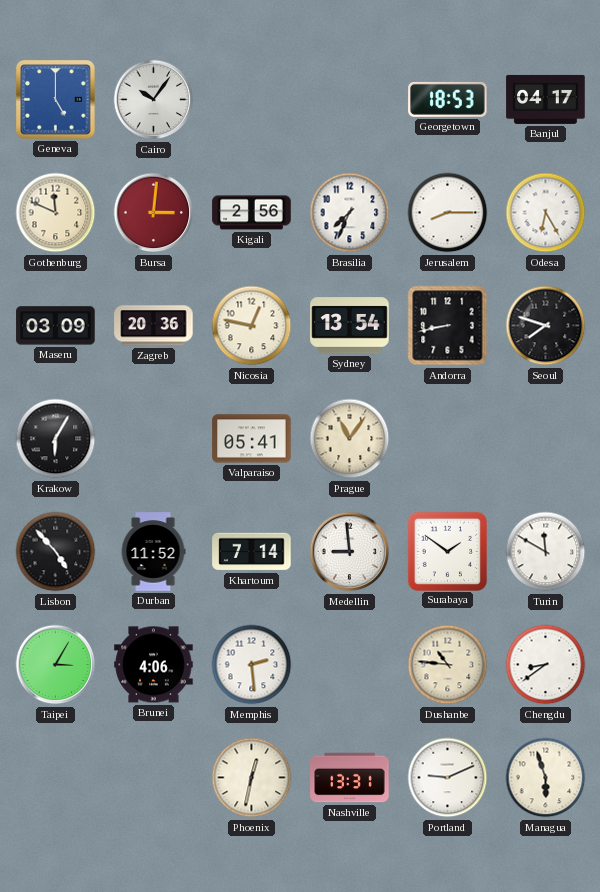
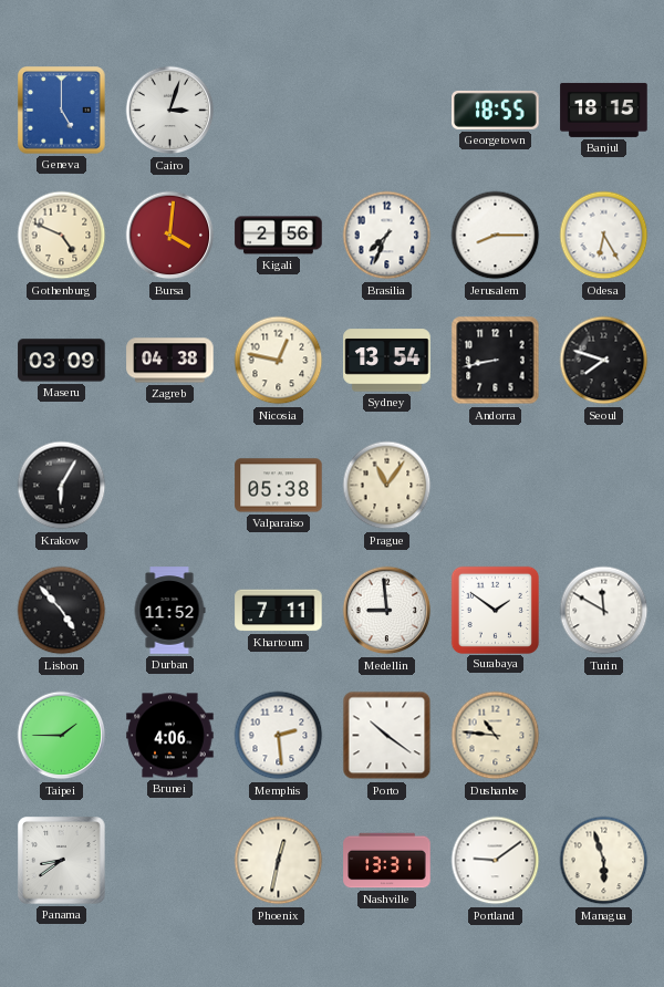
Cairo: 10:06 -> 3:03
Georgetown: 18:53 -> 18:55
Banjul: 04:17 -> 18:15
Gothenburg: 11:49 -> 4:49
Bursa: 3:01 -> 4:01
Zagreb: 20:36 -> 04:38
Valparaiso: 05:41 -> 05:38
Khartoum: 7:14 -> 7:11
Taipei: 3:05 -> 1:45
Porto: none -> 10:21
Chengdu: 8:39 -> none
Panama: none -> 8:39
Portland: 9:11 -> 9:09
